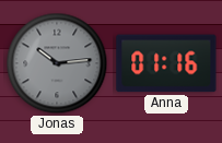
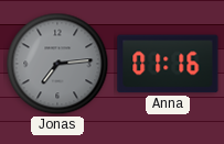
Jonas: 10:14 -> 7:14
